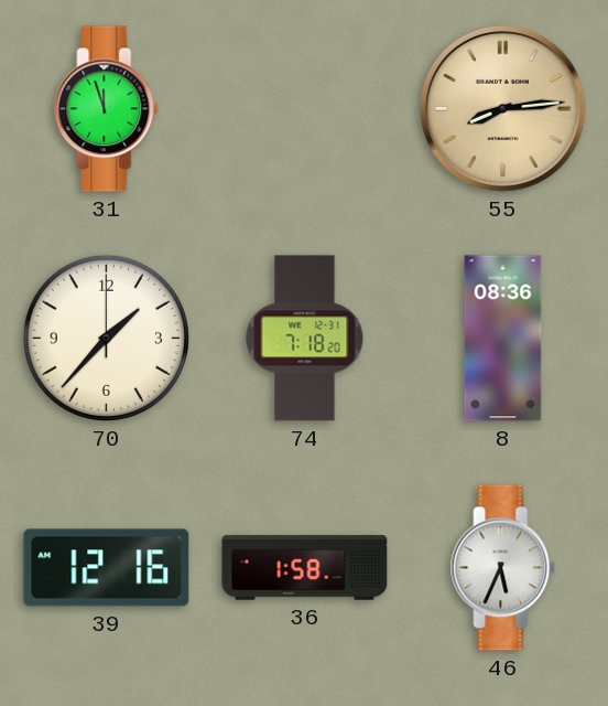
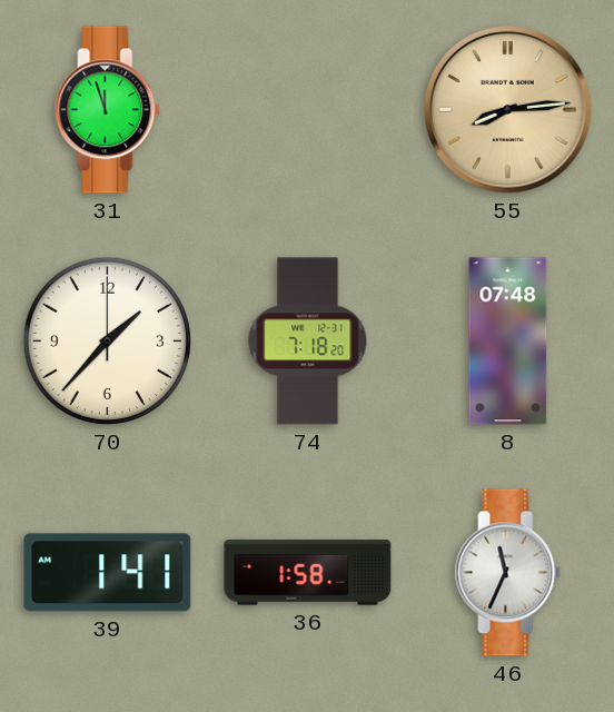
8: 08:36 -> 07:48
39: 12:16 -> 1:41
46: 5:34 -> 11:34
